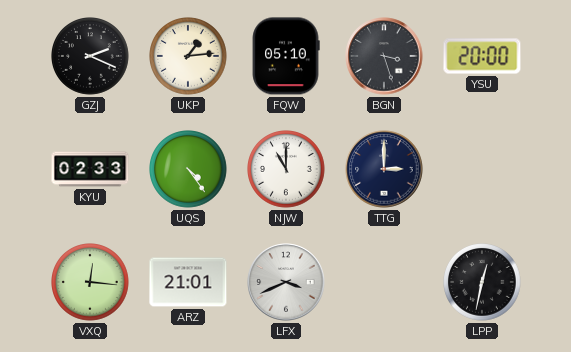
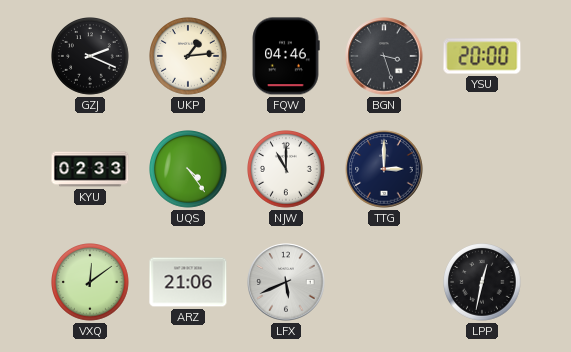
FQW: 05:10 -> 04:46
VXQ: 12:16 -> 12:09
ARZ: 21:01 -> 21:06
LFX: 3:41 -> 5:41
